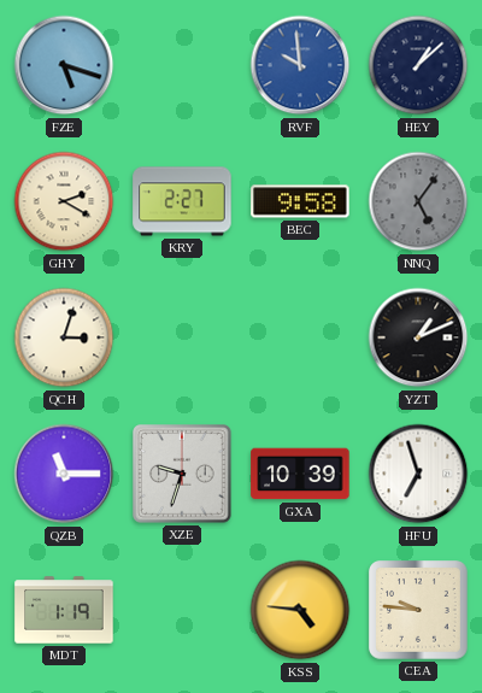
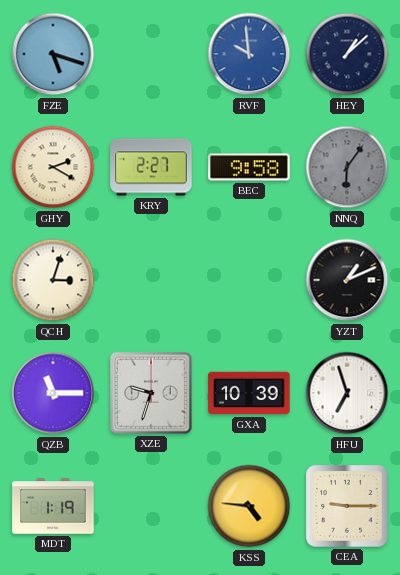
NNQ: 5:06 -> 6:06
CEA: 9:46 -> 9:15
